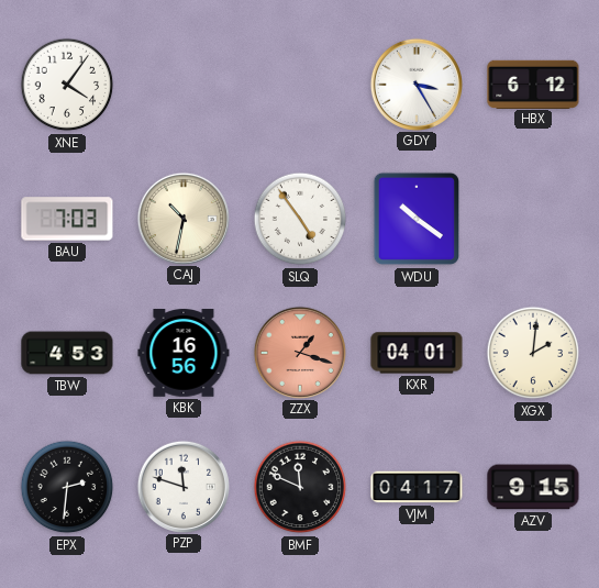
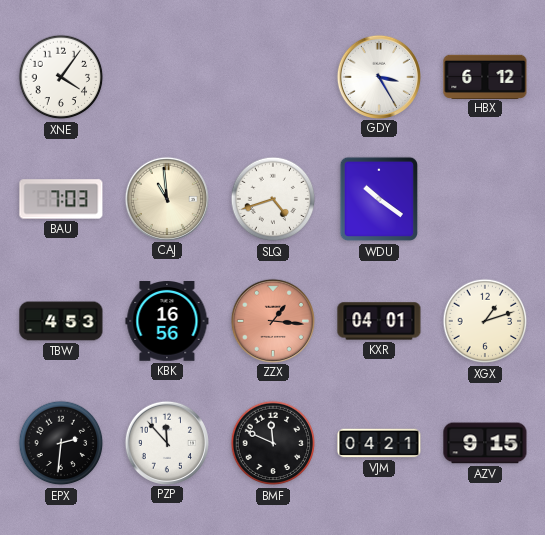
CAJ: 10:32 -> 10:59
SLQ: 4:54 -> 4:42
ZZX: 1:18 -> 1:16
XGX: 2:01 -> 1:12
PZP: 11:48 -> 11:53
VJM: 04:17 -> 04:21
